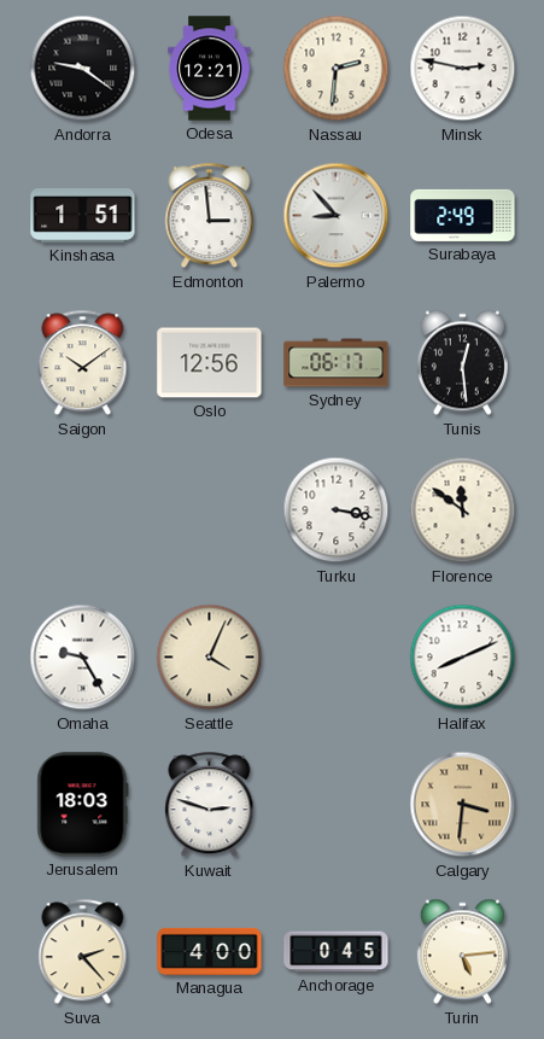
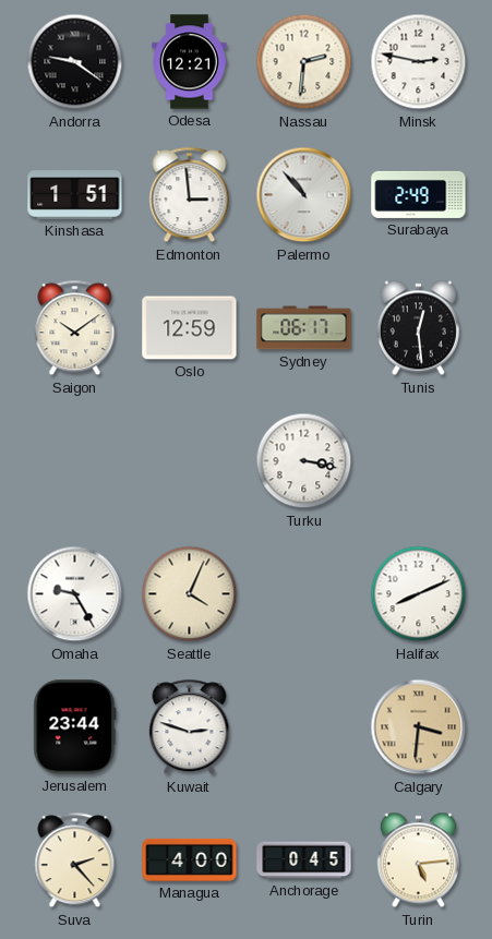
Palermo: 8:53 -> 10:53
Oslo: 12:56 -> 12:59
Florence: 11:51 -> none
Jerusalem: 18:03 -> 23:44
